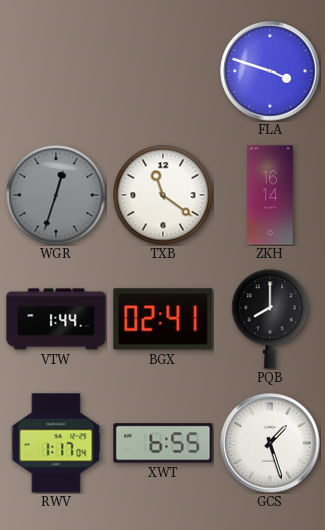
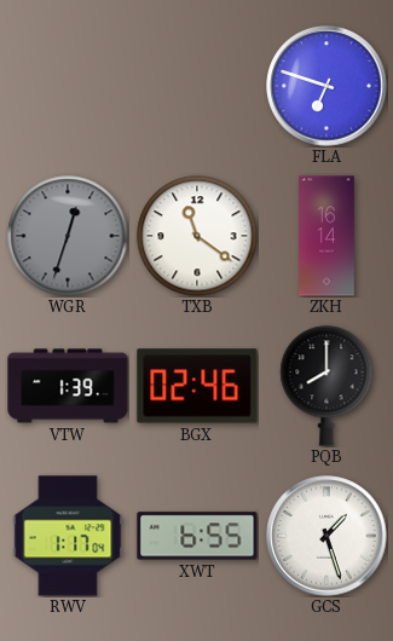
FLA: 3:48 -> 6:48
VTW: 1:44 -> 1:39
BGX: 02:41 -> 02:46
